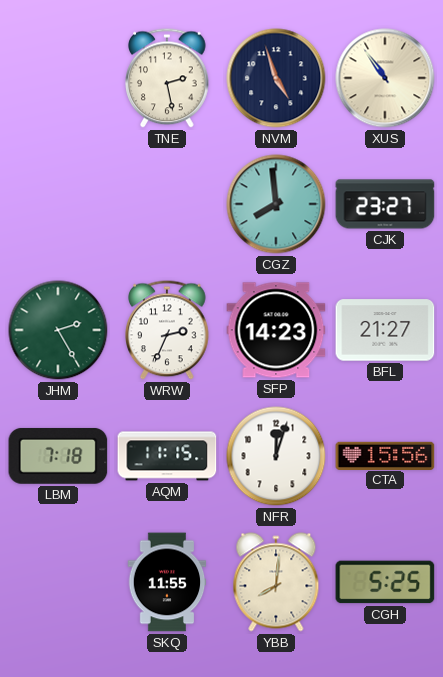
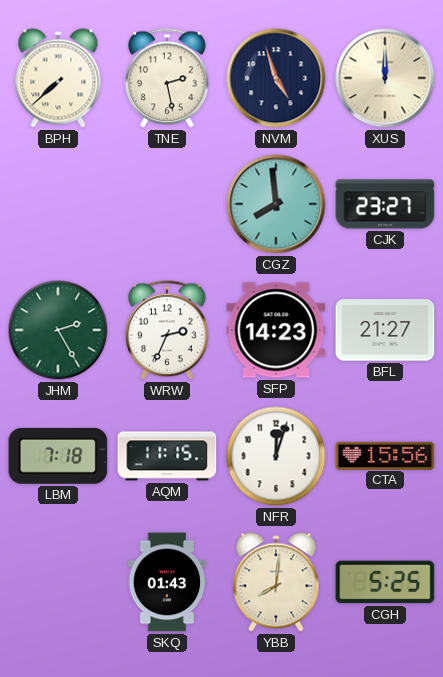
BPH: none -> 7:38
XUS: 10:54 -> 12:00
SKQ: 11:55 -> 01:43
